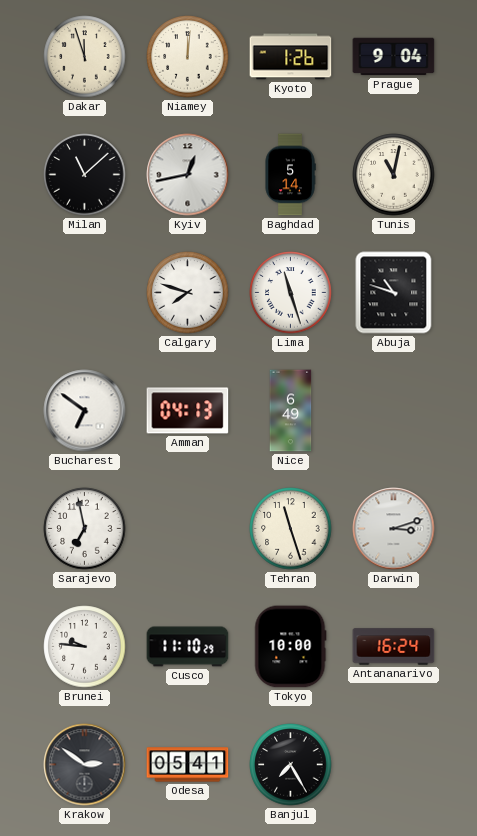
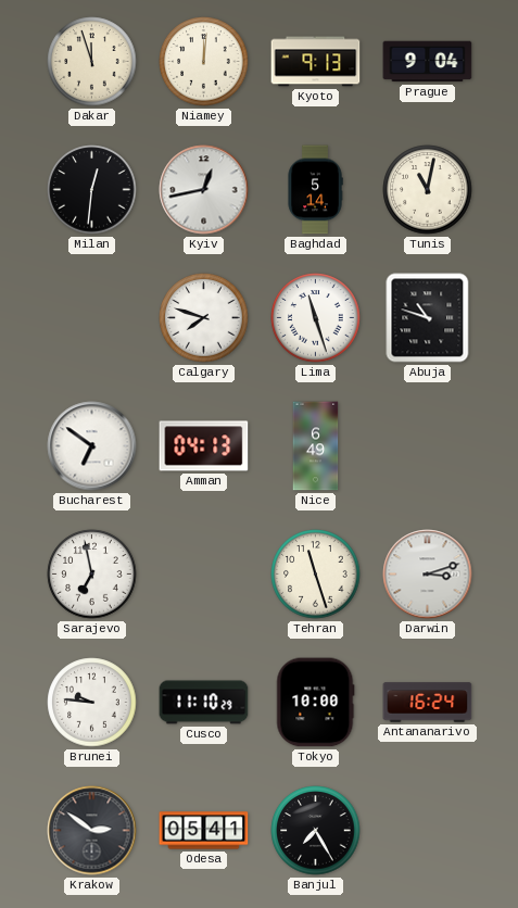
Kyoto: 1:26 -> 9:13
Milan: 11:08 -> 12:31
